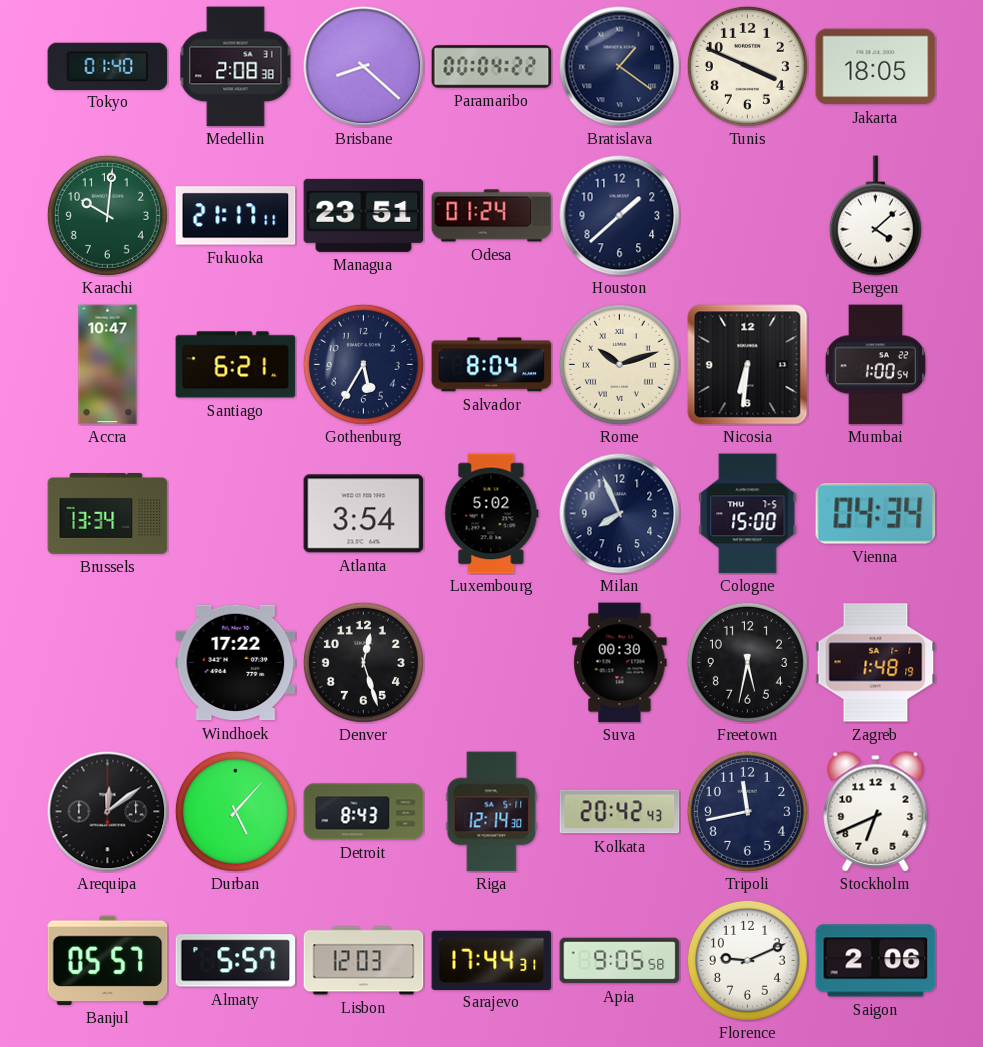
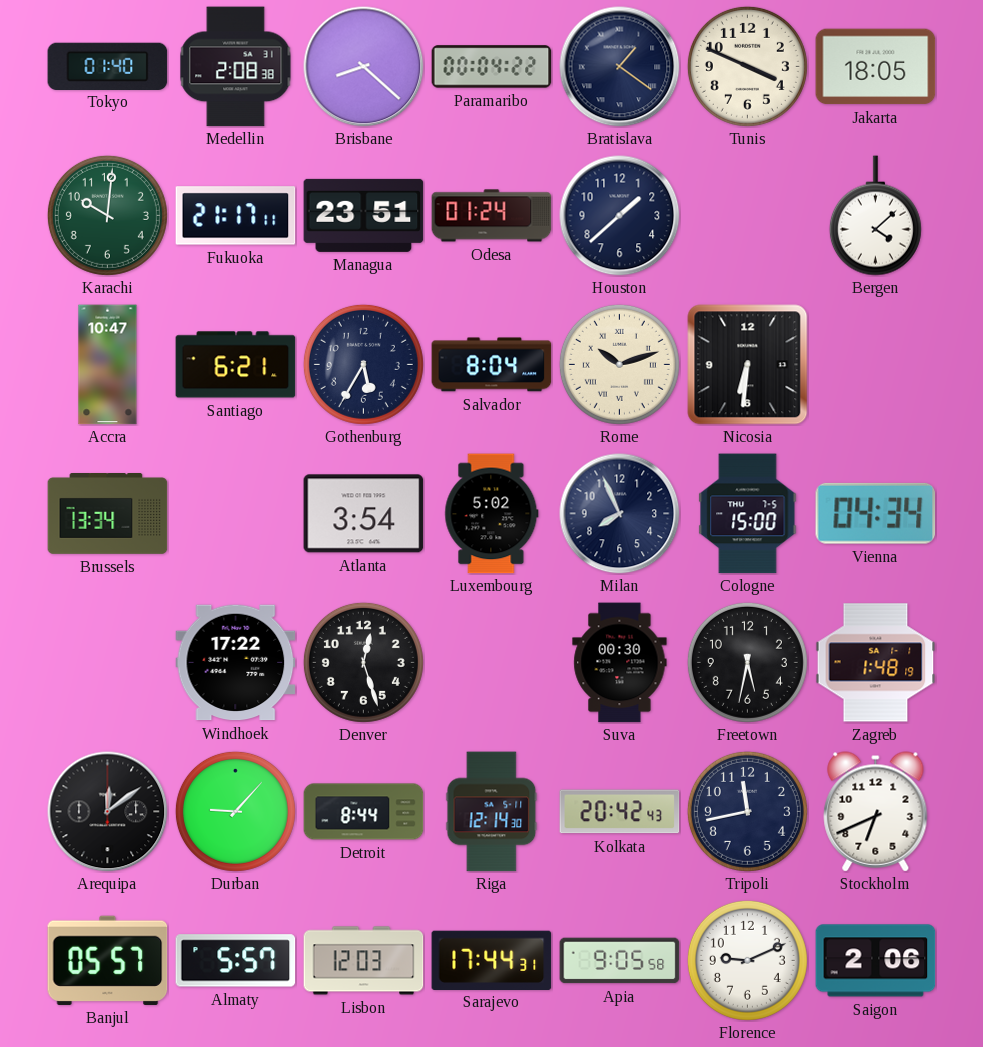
Mumbai: 1:00 -> none
Durban: 5:07 -> 9:07
Detroit: 8:43 -> 8:44
